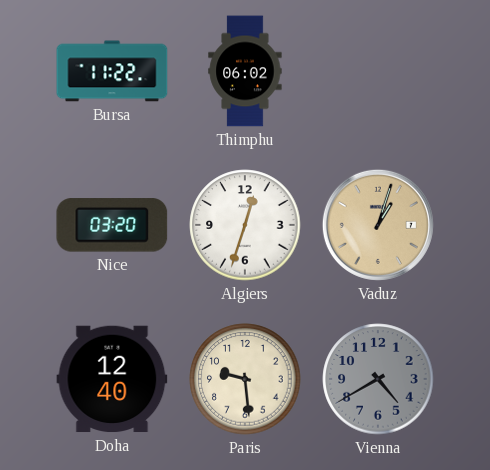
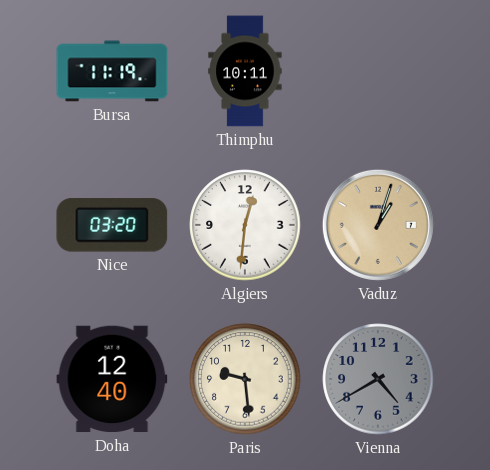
Bursa: 11:22 -> 11:19
Thimphu: 06:02 -> 10:11
Algiers: 12:33 -> 12:31
